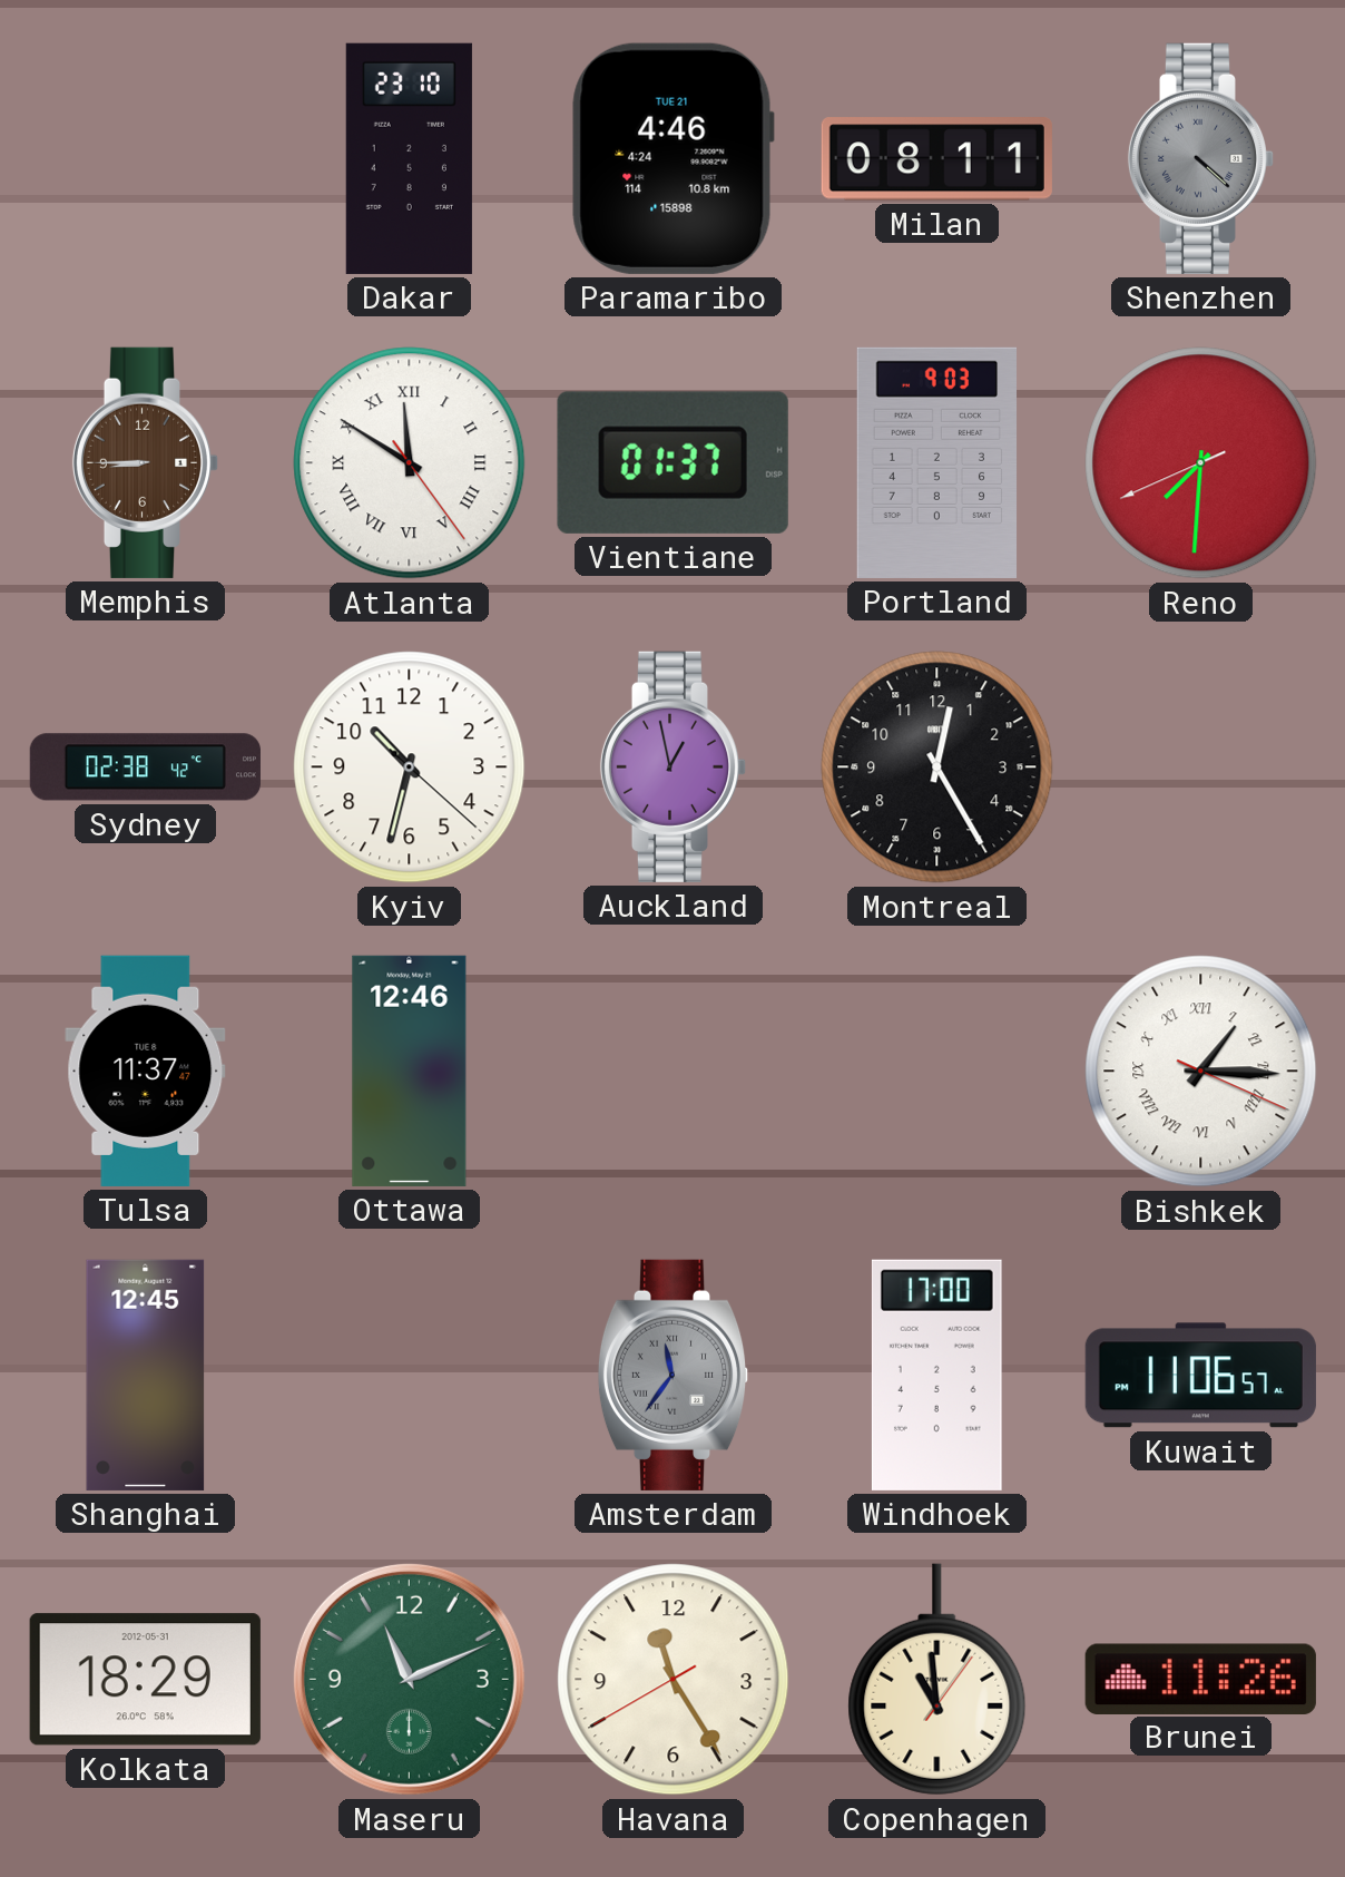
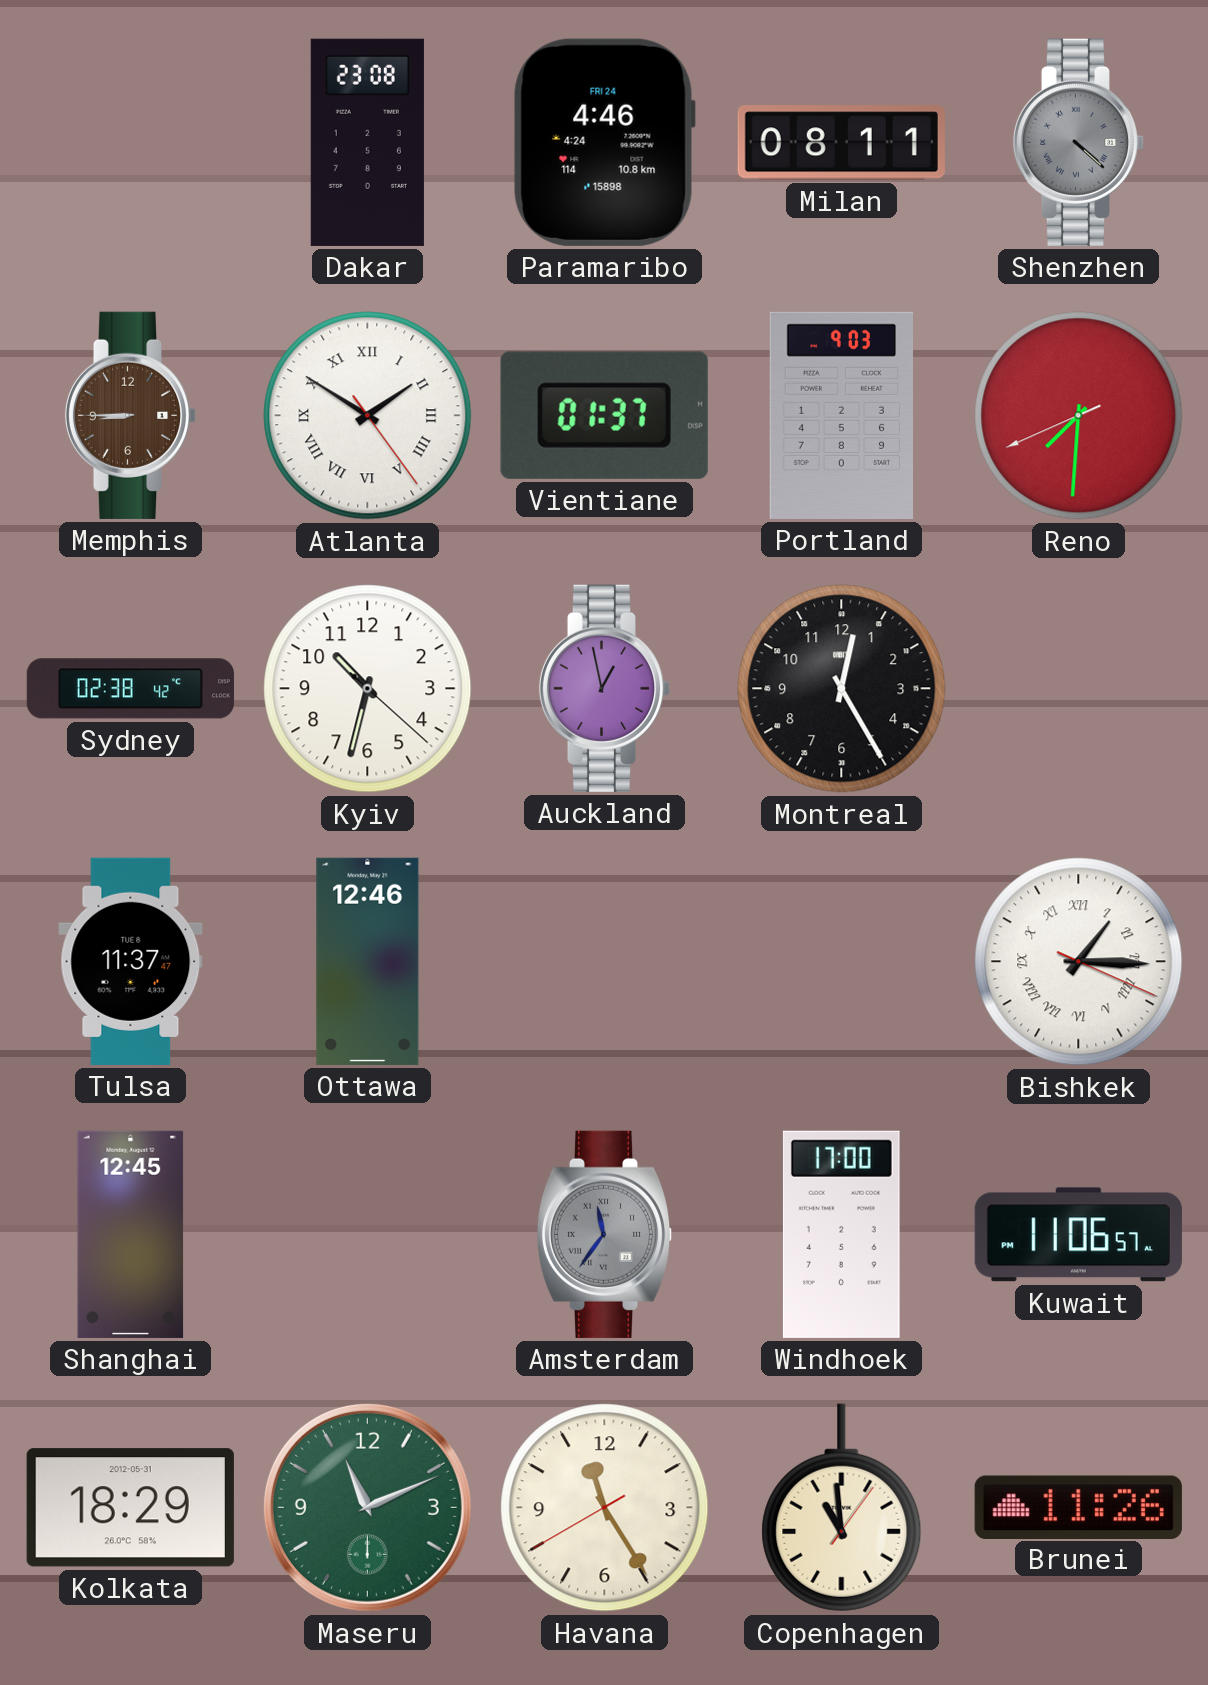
Dakar: 23:10 -> 23:08
Paramaribo date: TUE 21 -> FRI 24
Atlanta: 11:50 -> 1:50
